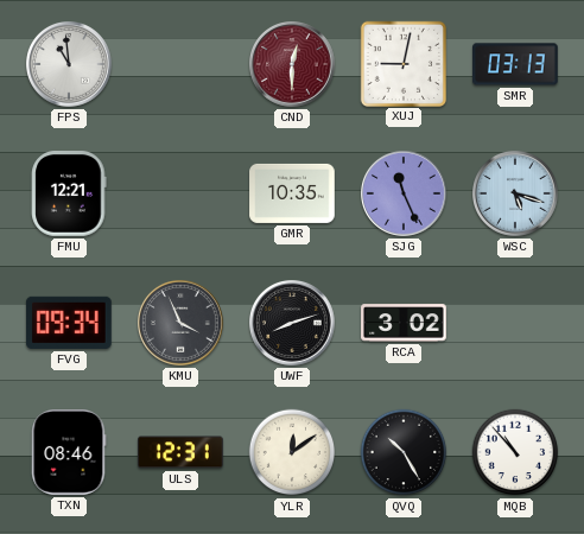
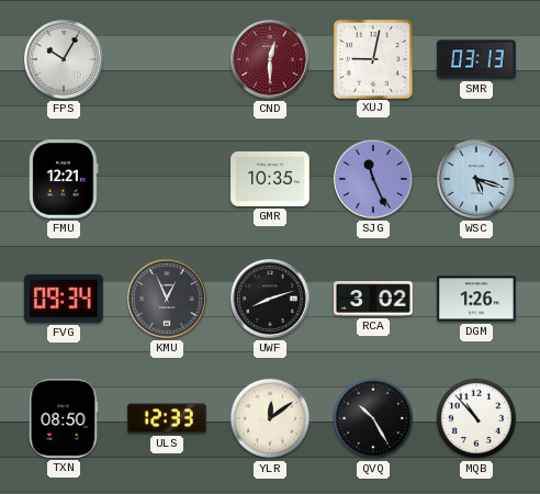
FPS: 10:59 -> 10:05
KMU: 3:56 -> 12:56
DGM: none -> 1:26
TXN: 08:46 -> 08:50
ULS: 12:31 -> 12:33
